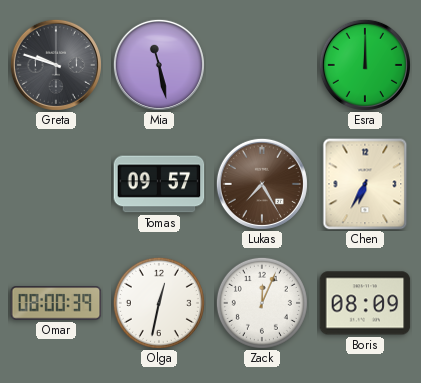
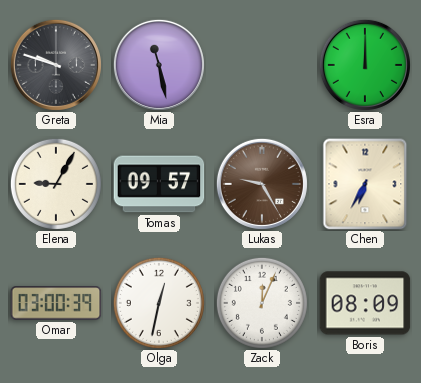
Elena: none -> 9:05
Lukas: 7:25 -> 9:25
Omar: 08:00 -> 03:00
